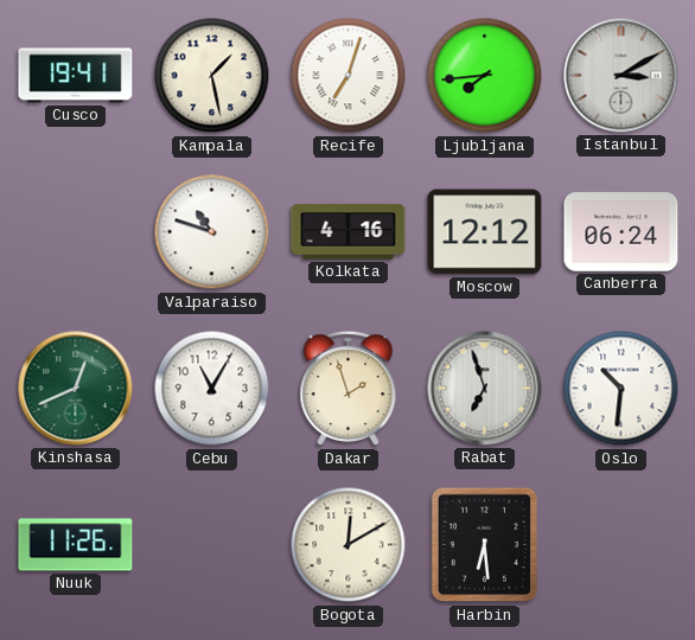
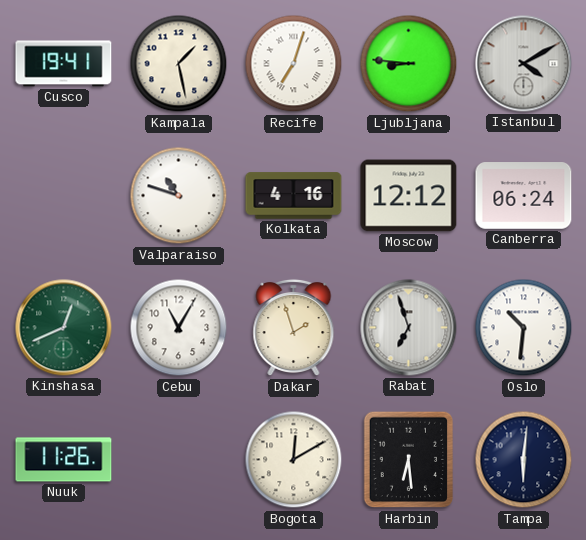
Ljubljana: 7:44 -> 8:46
Istanbul: 3:10 -> 4:10
Tampa: none -> 6:01
